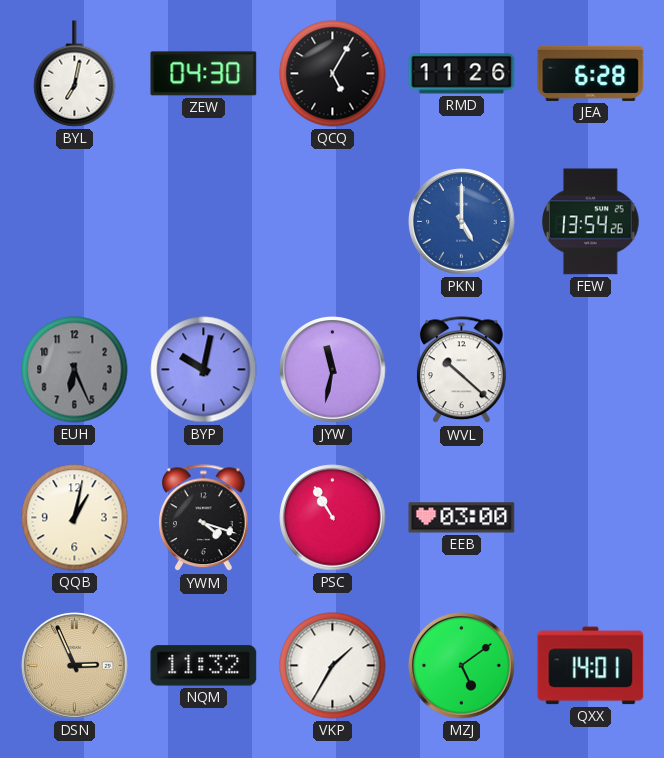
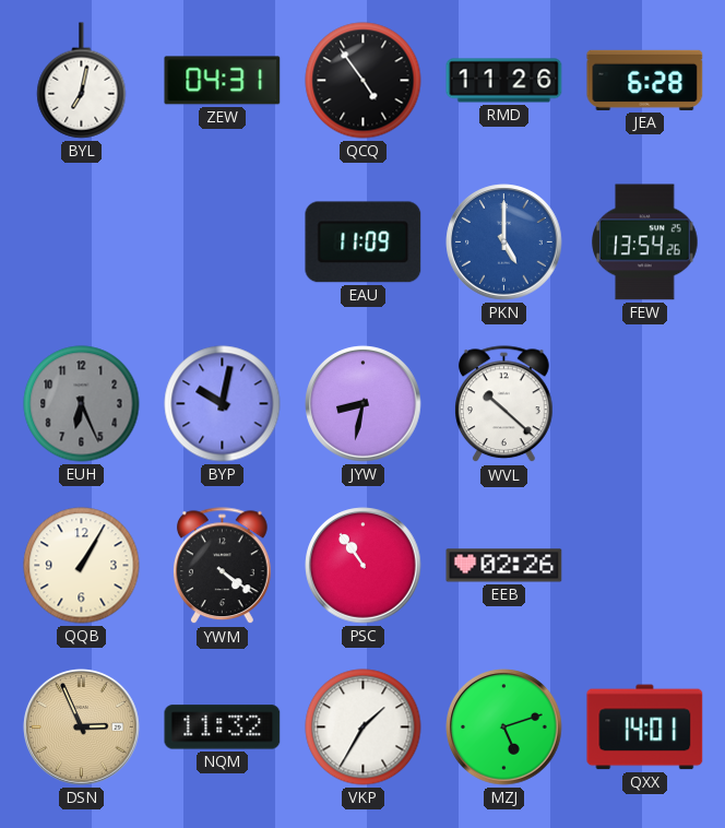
ZEW: 04:30 -> 04:31
QCQ: 5:05 -> 4:54
EAU: none -> 11:09
JYW: 11:32 -> 8:32
QQB: 1:02 -> 1:05
YWM: 4:18 -> 4:21
PSC: 10:55 -> 10:54
EEB: 03:00 -> 02:26
MZJ: 5:09 -> 5:12
